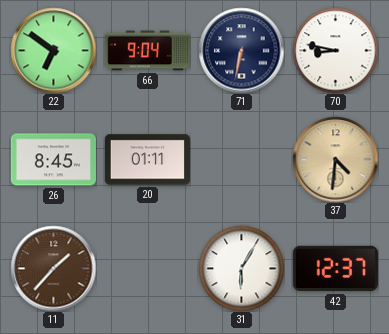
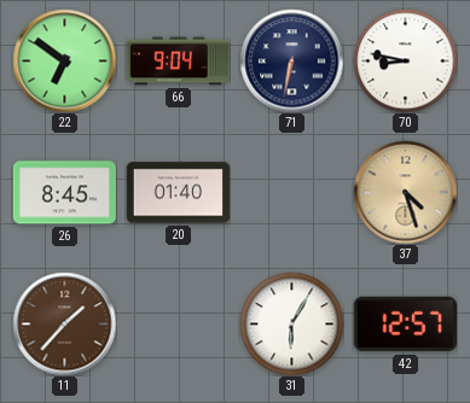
20: 01:11 -> 01:40
37: 4:31 -> 4:27
42: 12:37 -> 12:57
